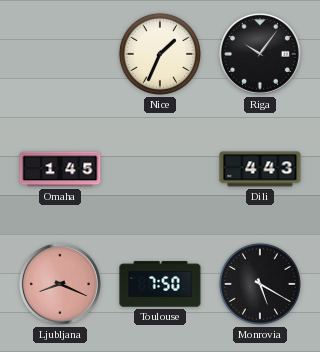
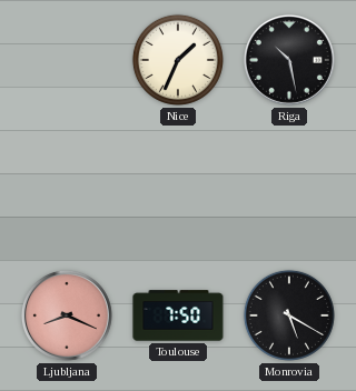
Riga: 10:06 -> 10:28
Omaha: 1:45 -> none
Dili: 4:43 -> none
